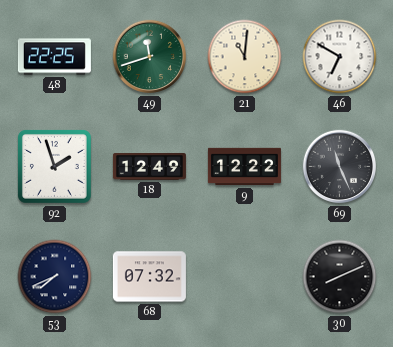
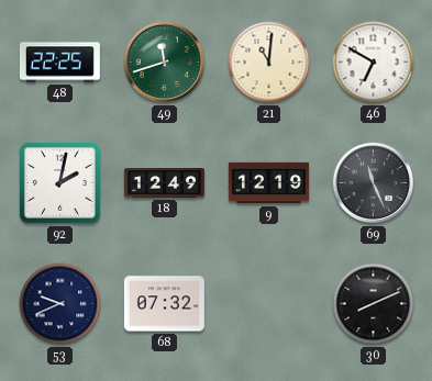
92: 1:57 -> 2:02
9: 12:22 -> 12:19
53: 7:41 -> 9:41
